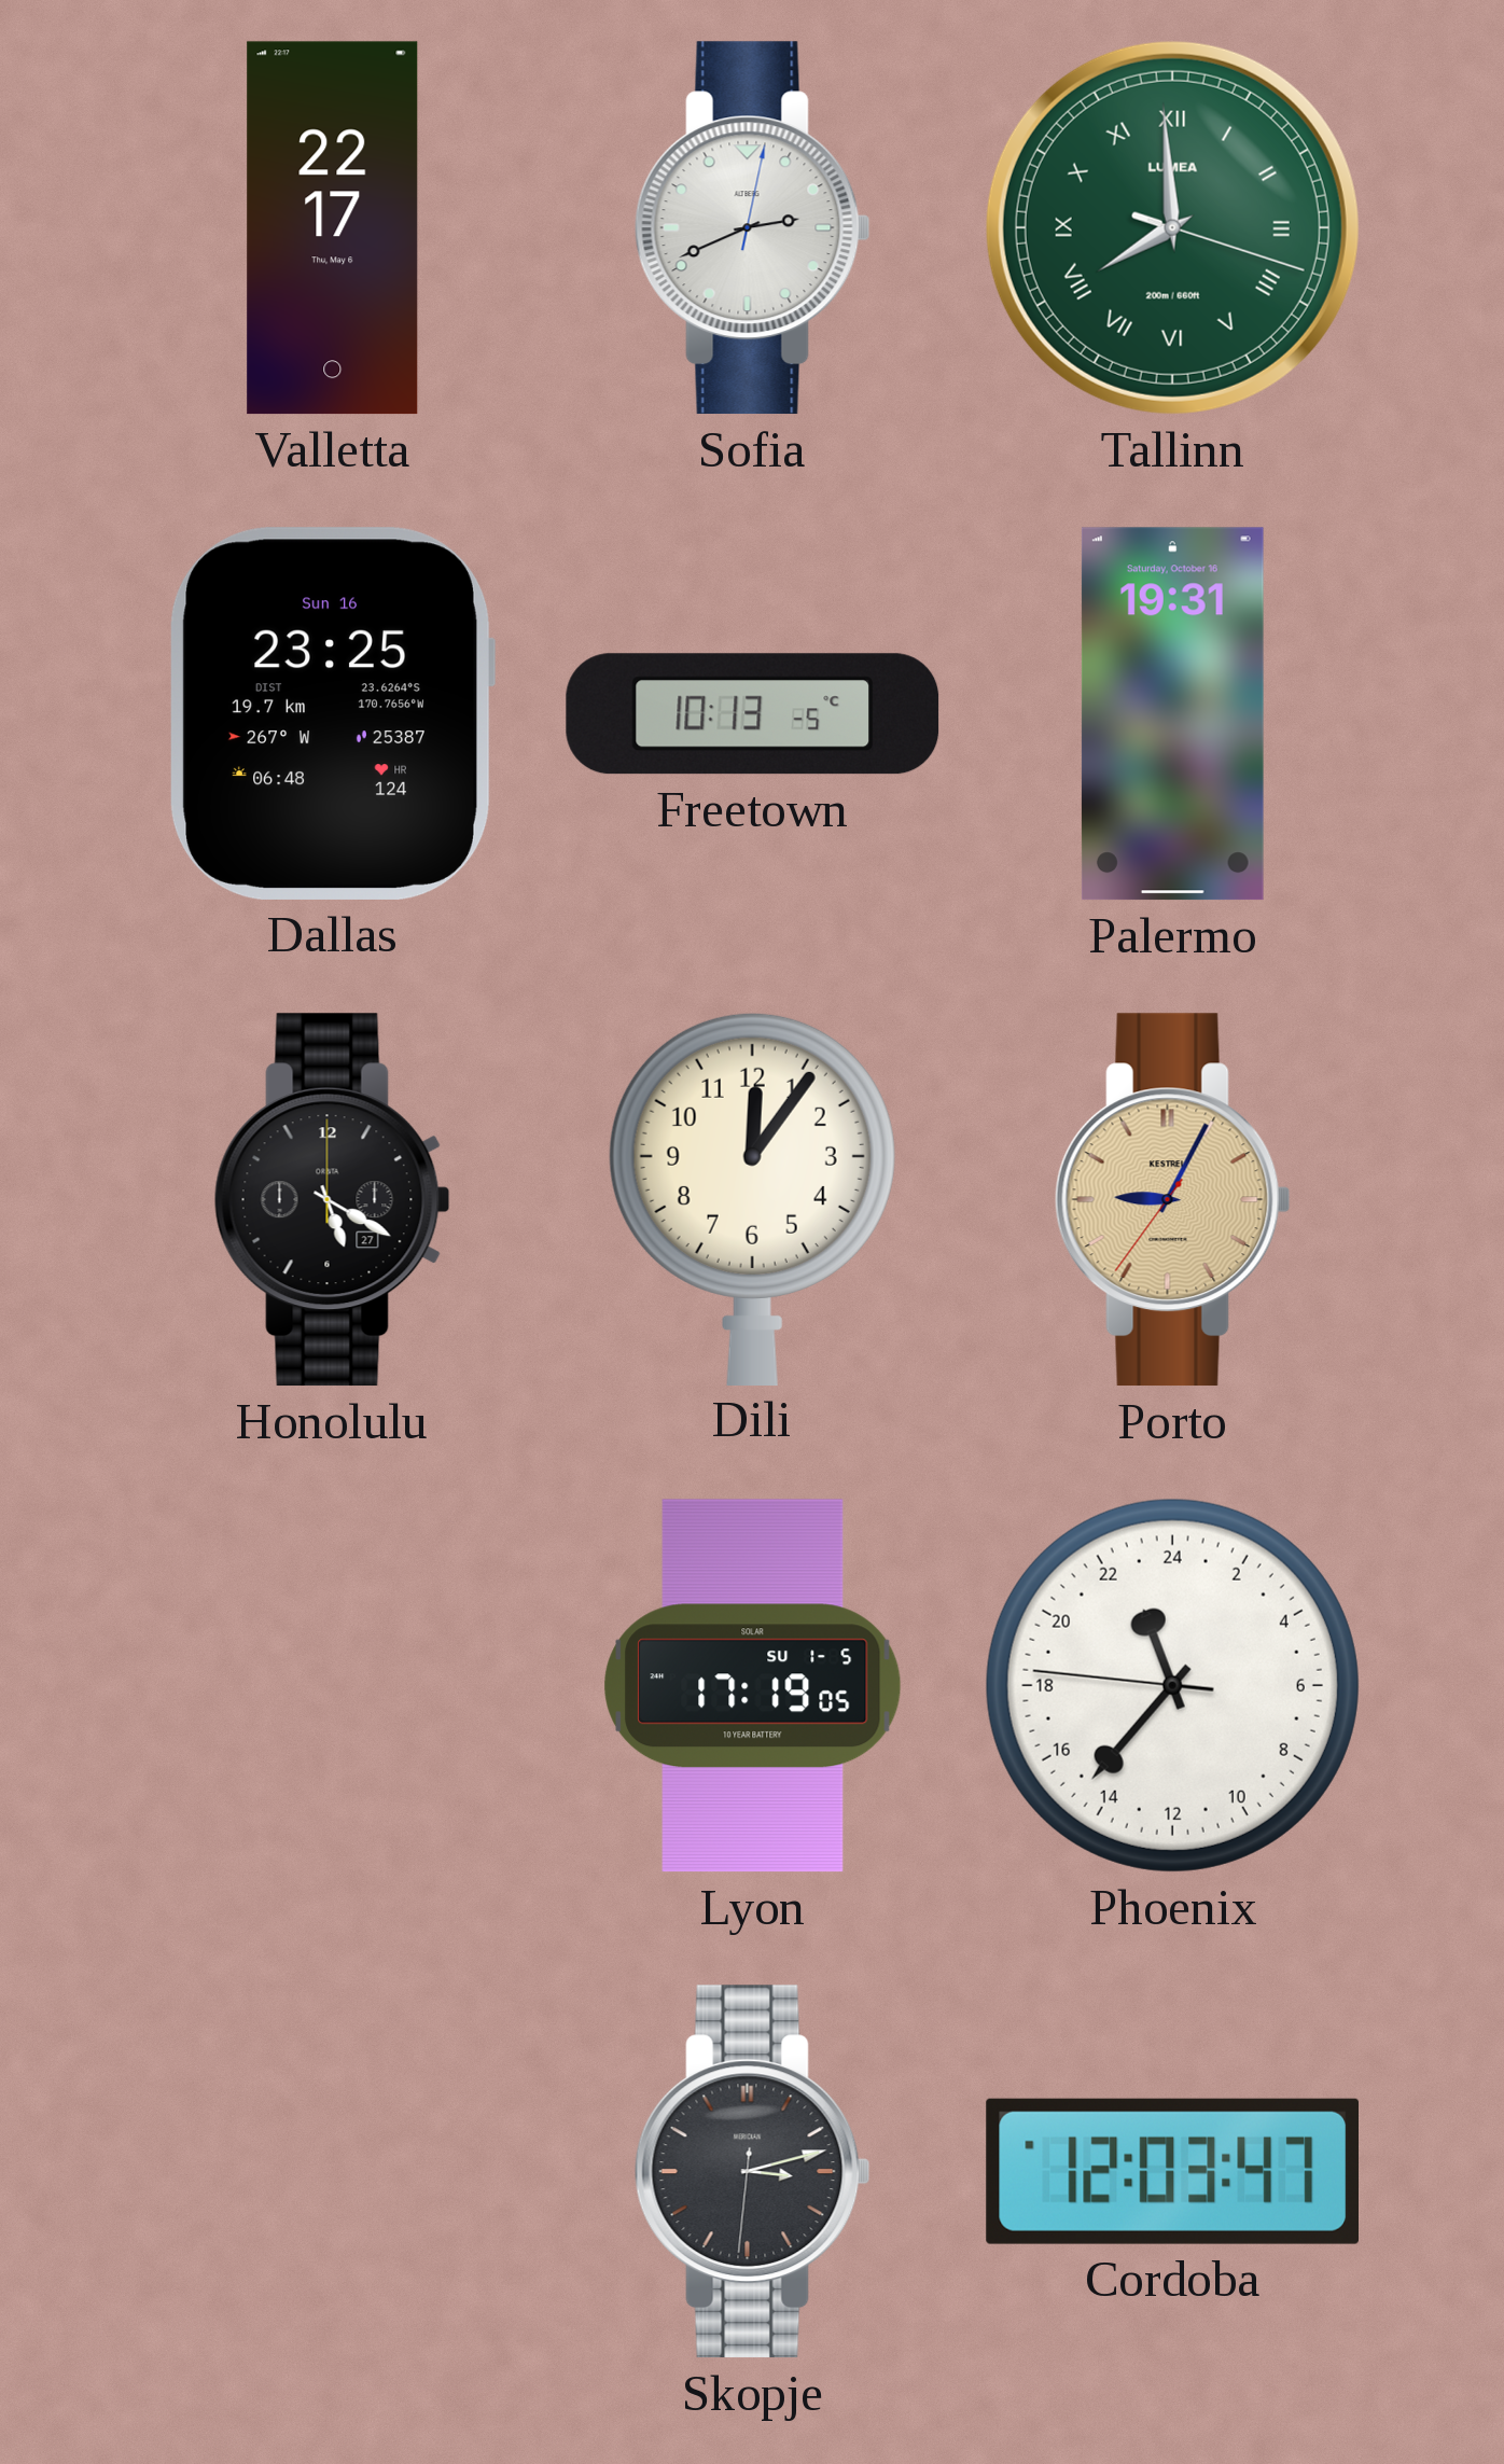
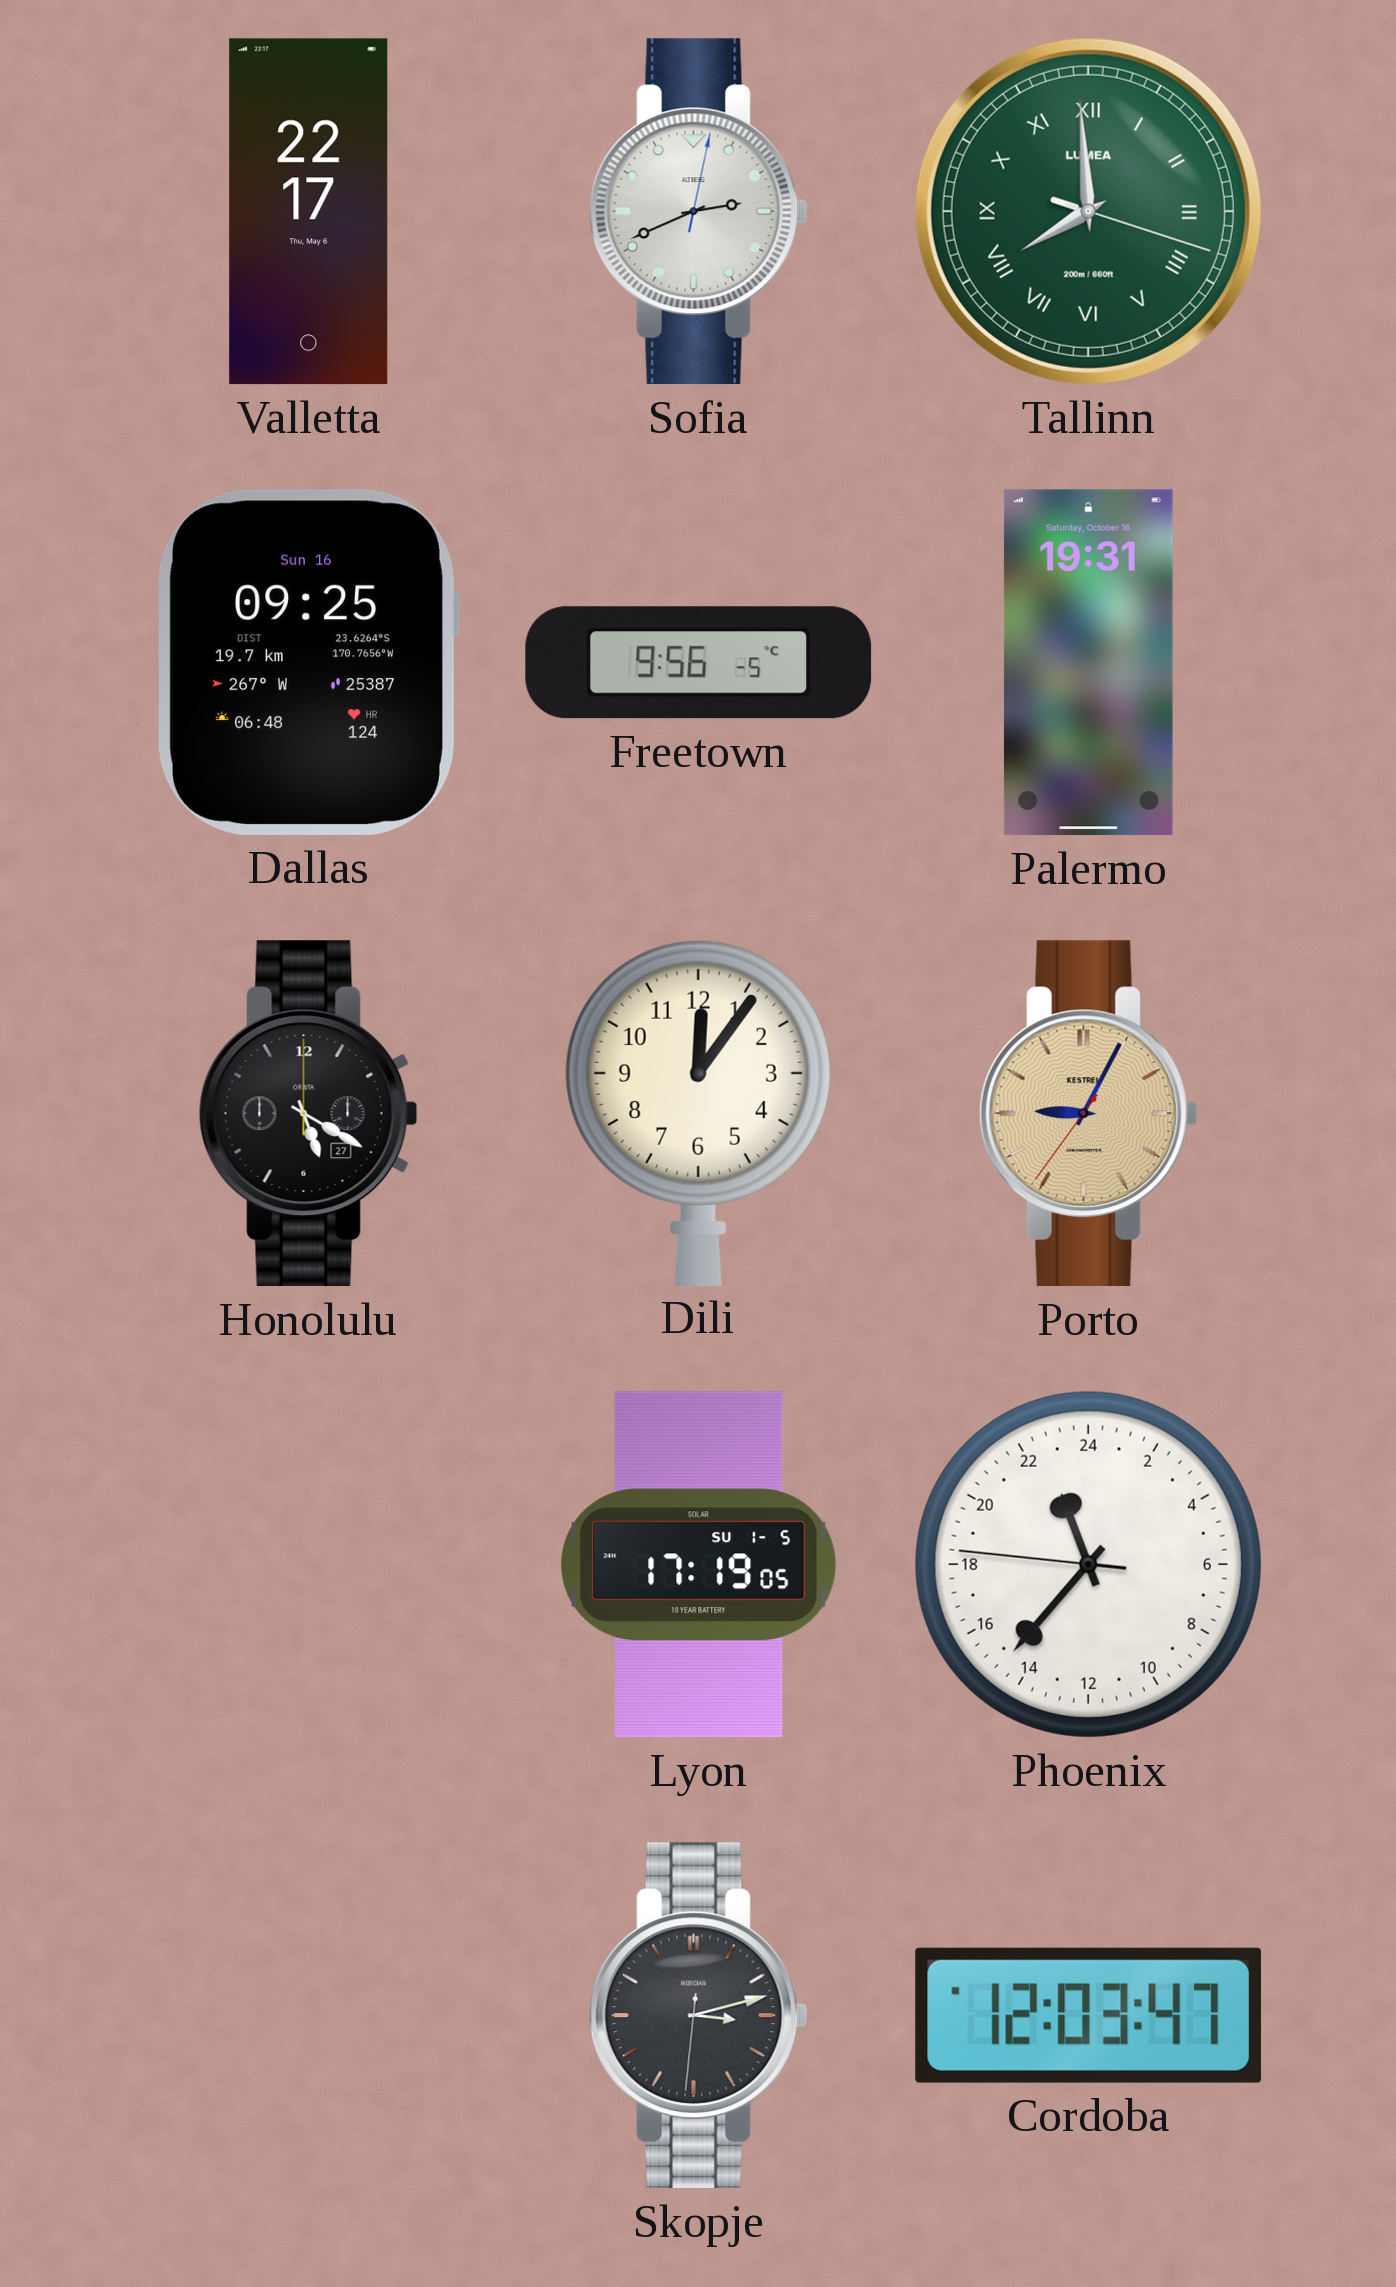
Dallas: 23:25 -> 09:25
Freetown: 10:13 -> 9:56
